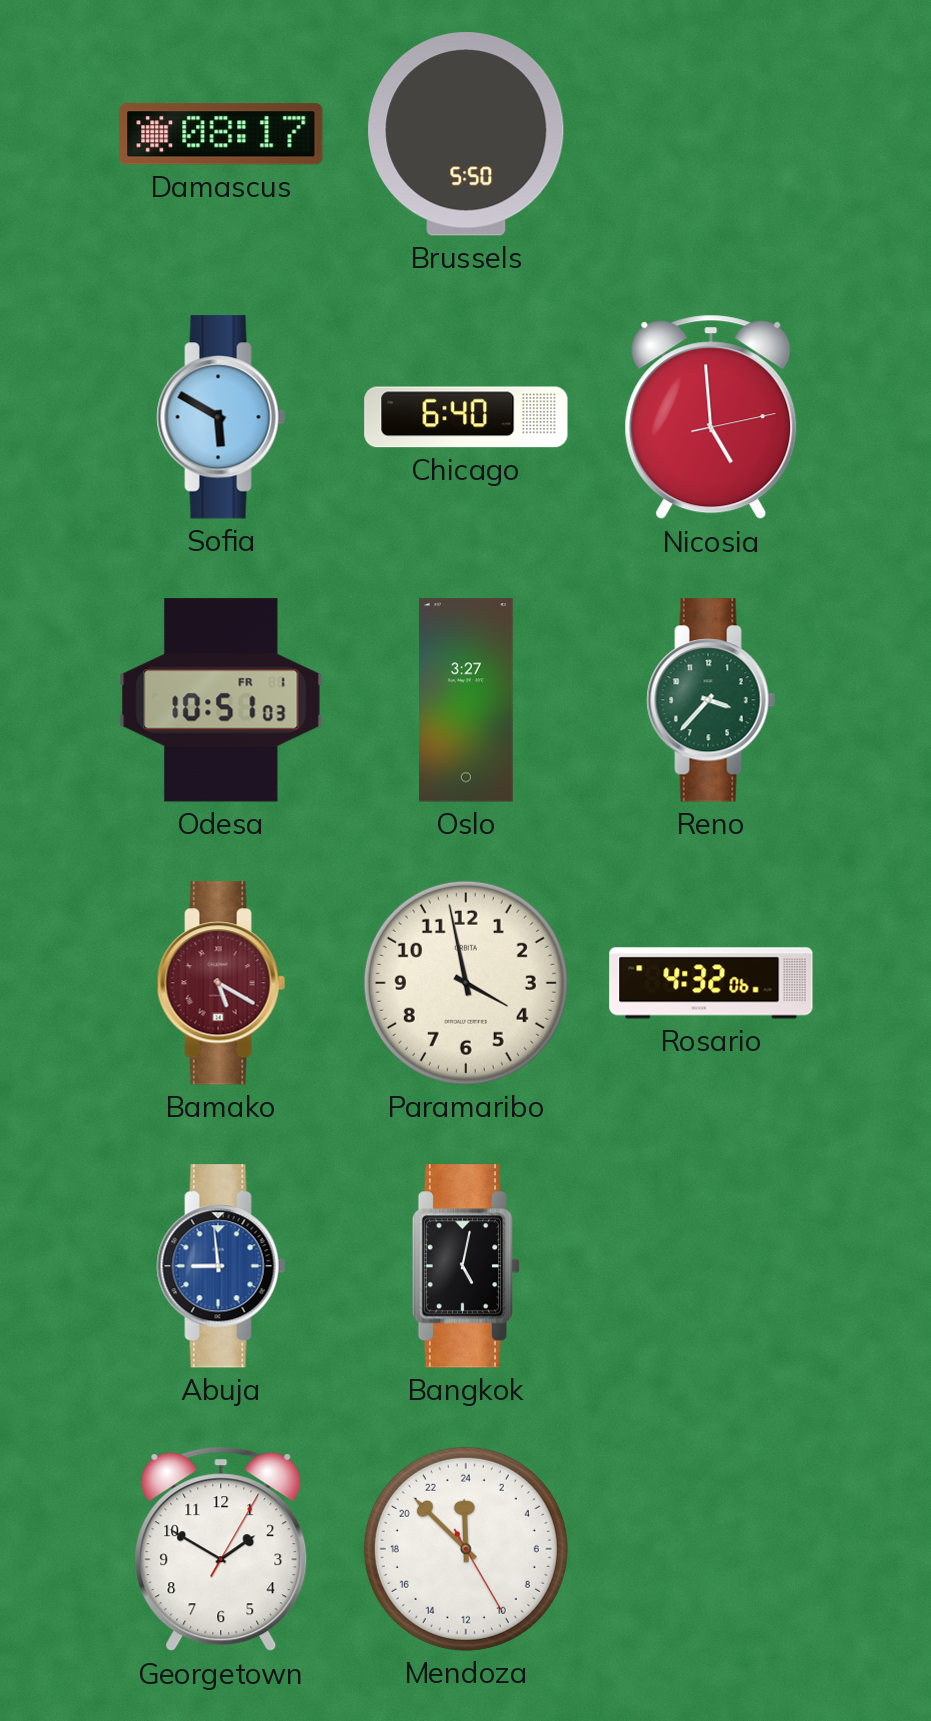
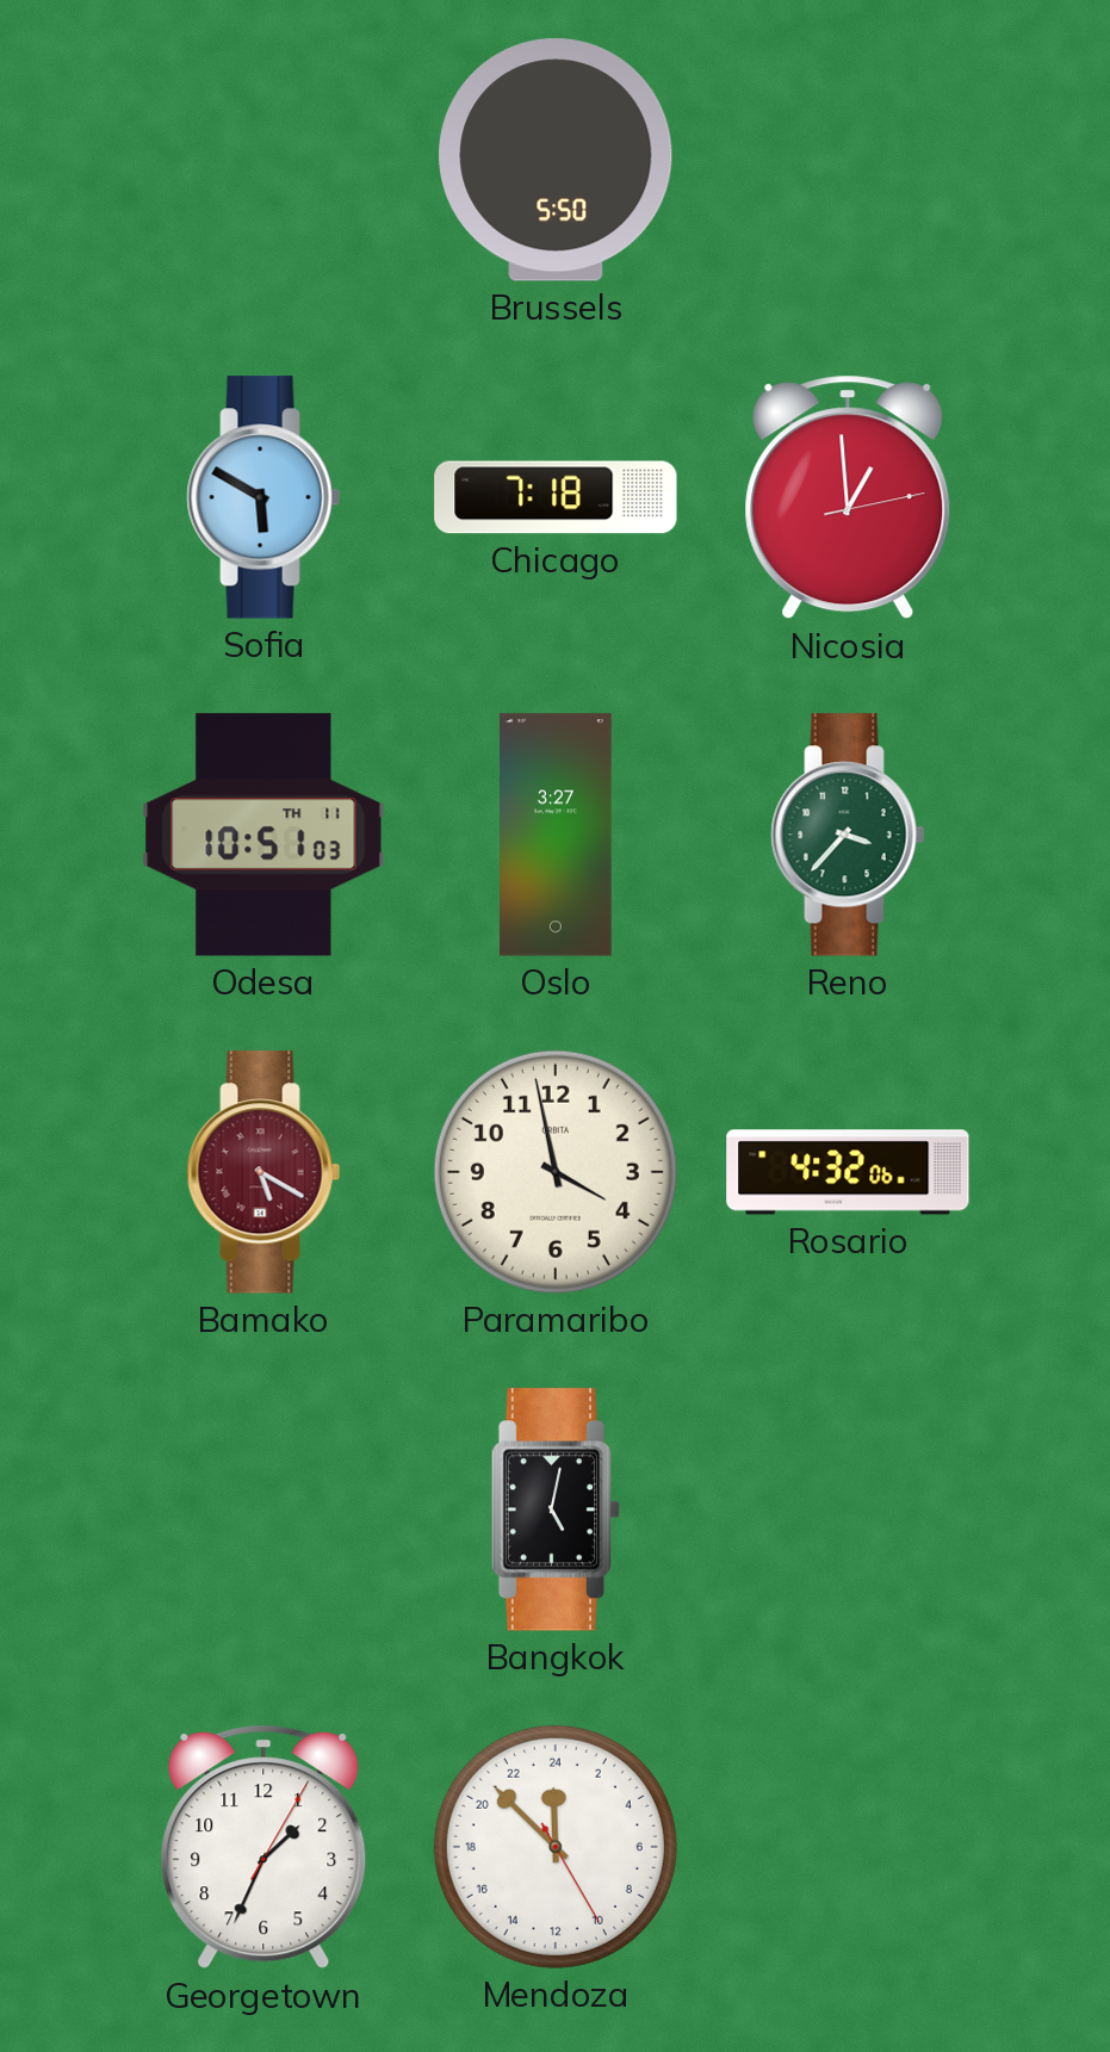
Damascus: 08:17 -> none
Chicago: 6:40 -> 7:18
Nicosia: 4:59 -> 12:59
Odesa date: FR 1 -> TH 11
Abuja: 8:59 -> none
Georgetown: 1:50 -> 1:34
